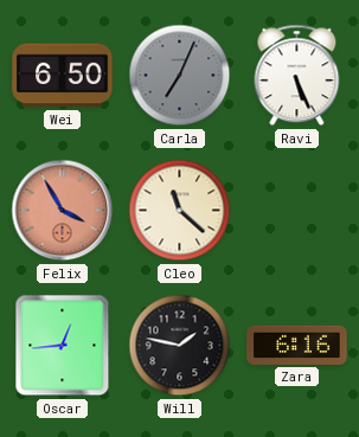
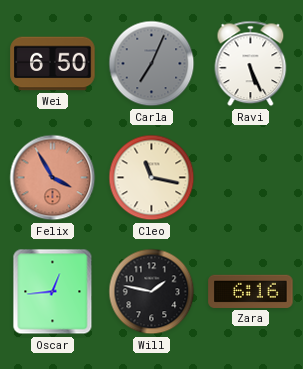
Cleo: 11:22 -> 11:17
